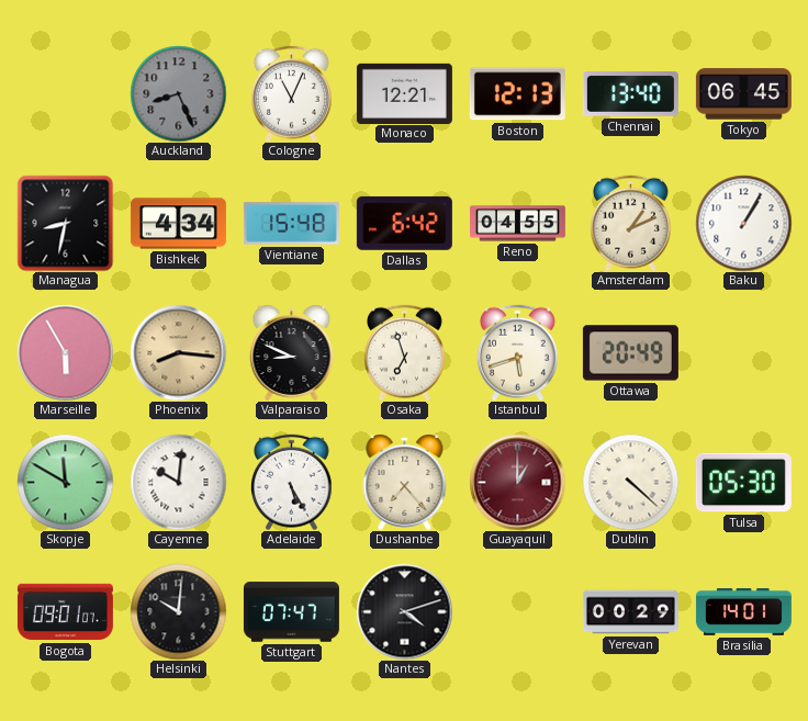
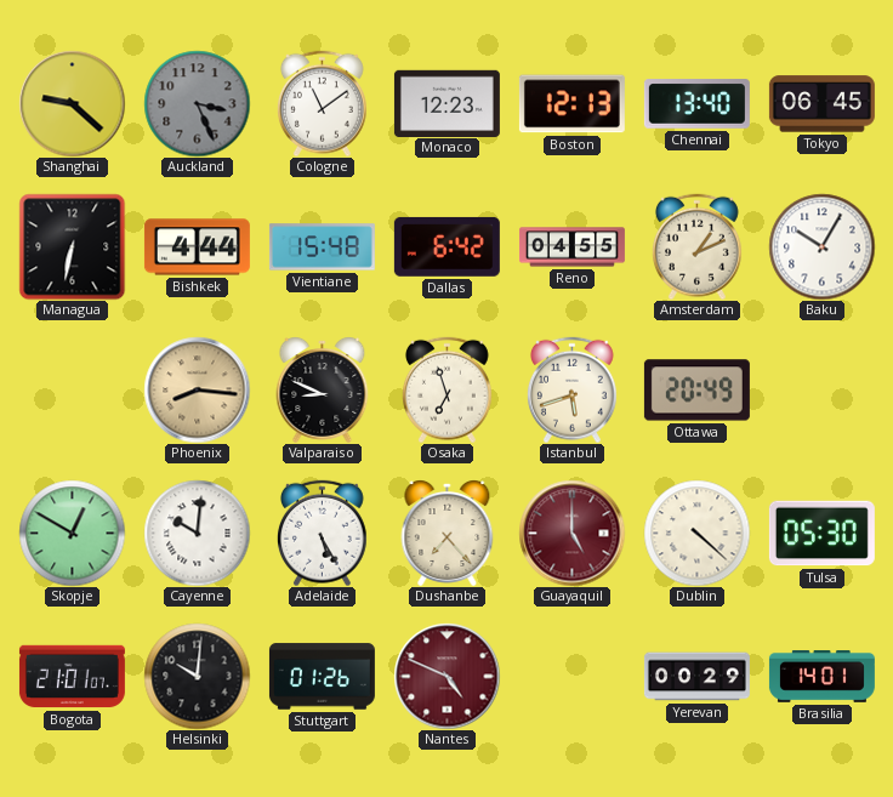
Shanghai: none -> 9:22
Auckland: 8:26 -> 3:26
Cologne: 11:04 -> 11:09
Monaco: 12:21 -> 12:23
Managua: 8:32 -> 6:32
Bishkek: 4:34 -> 4:44
Baku: 1:05 -> 10:05
Marseille: 5:55 -> none
Skopje: 11:50 -> 12:50
Guayaquil: 1:00 -> 5:00
Bogota: 09:01 -> 21:01
Stuttgart: 07:47 -> 01:26
Nantes: 4:12 -> 4:49
Nantes dial: black -> burgundy
